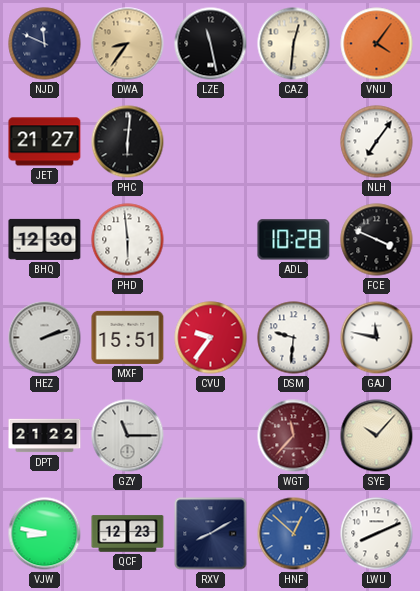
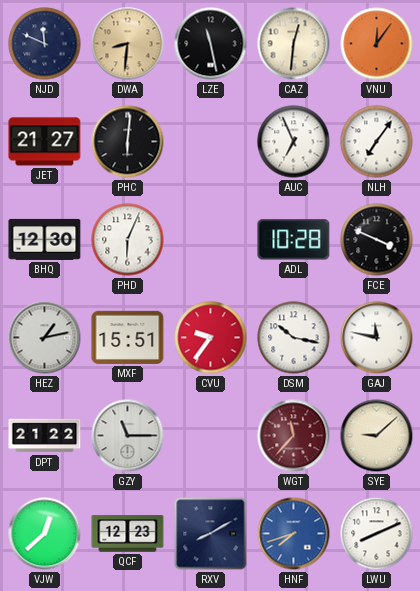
DWA: 8:36 -> 8:31
VNU: 4:06 -> 12:06
AUC: none -> 6:56
PHD: 5:59 -> 6:04
HEZ: 2:12 -> 1:13
DSM: 9:31 -> 10:17
SYE: 10:07 -> 9:08
VJW: 8:47 -> 12:38
HNF: 12:52 -> 7:42
